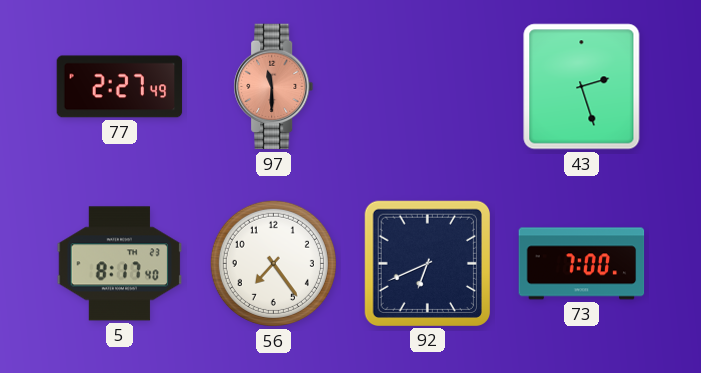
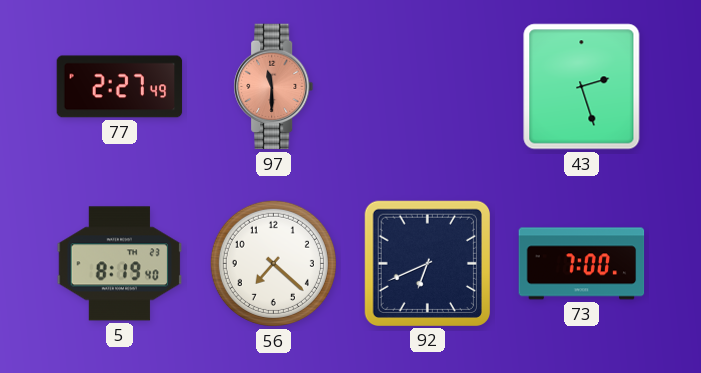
5: 8:17 -> 8:19
56: 7:24 -> 7:22
